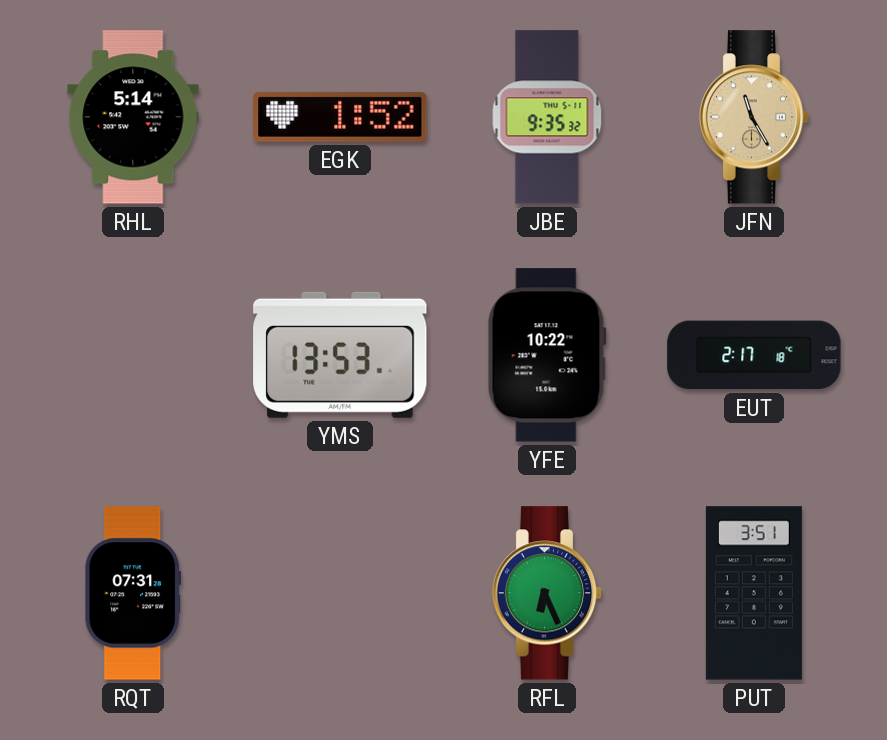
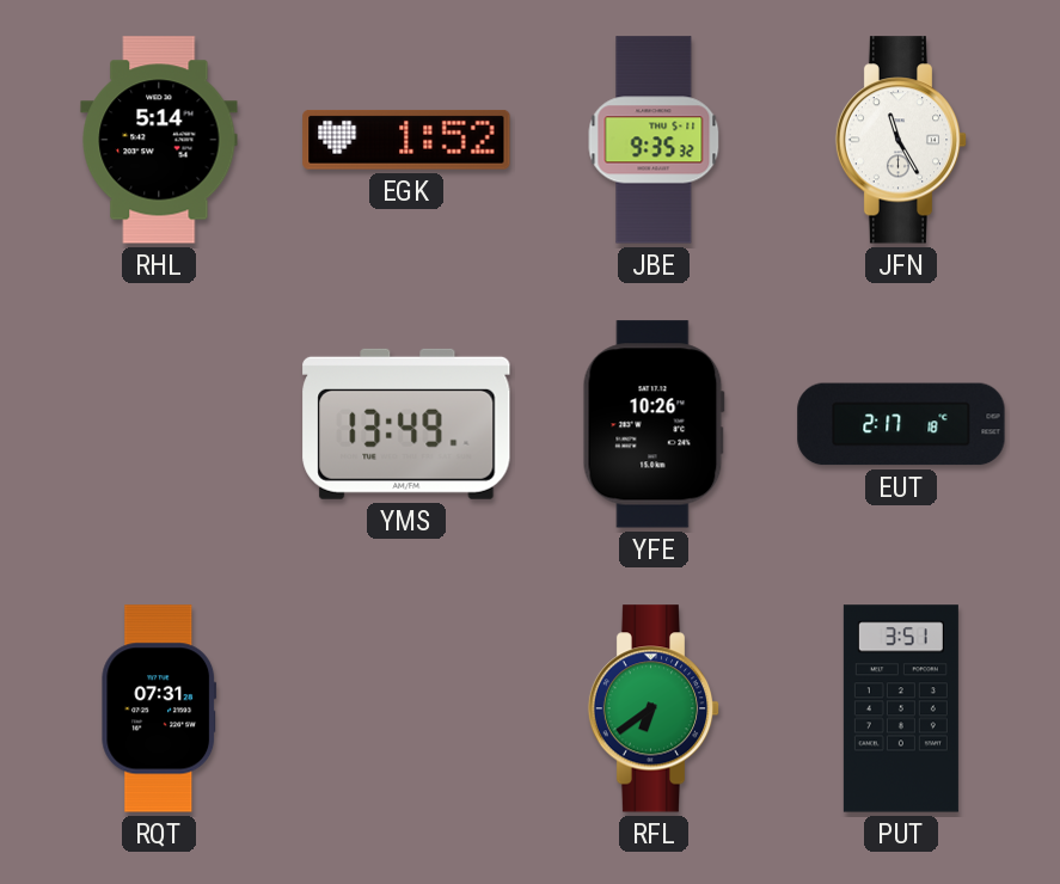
JFN dial: champagne -> white
YMS: 13:53 -> 13:49
YFE: 10:22 -> 10:26
RFL: 6:26 -> 6:39
